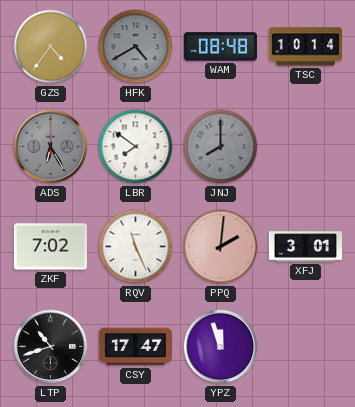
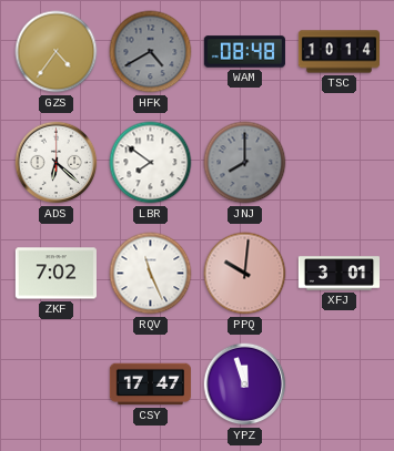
ADS: 6:25 -> 6:22
ADS dial: grey -> white
PPQ: 2:01 -> 10:01
LTP: 10:42 -> none
